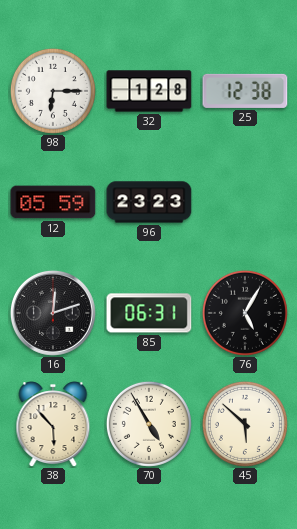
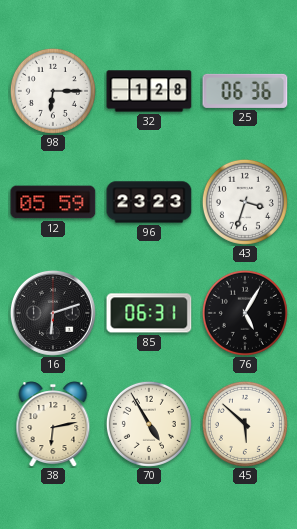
25: 12:38 -> 06:36
43: none -> 3:33
16: 12:12 -> 6:12
38: 5:53 -> 6:13
